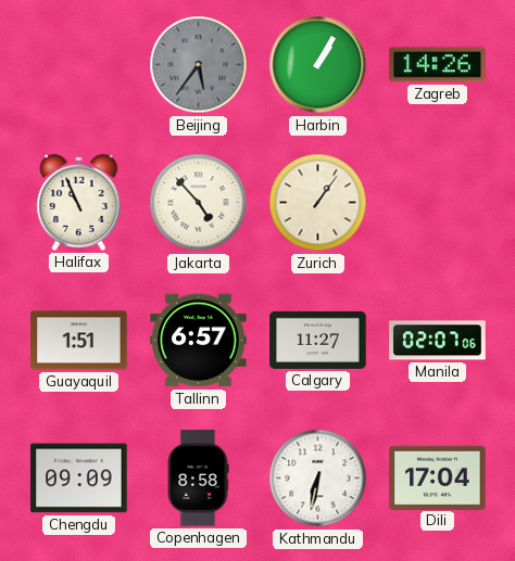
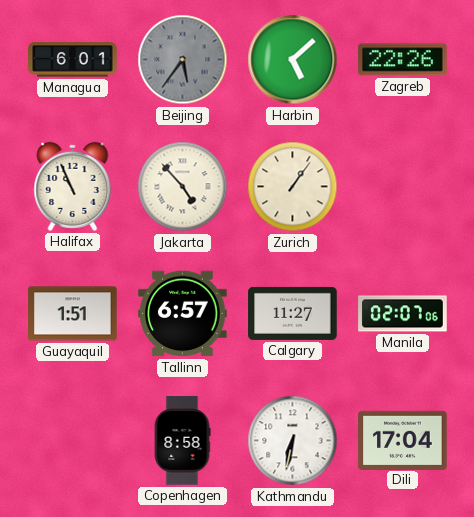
Managua: none -> 6:01
Harbin: 1:05 -> 5:08
Zagreb: 14:26 -> 22:26
Chengdu: 09:09 -> none
